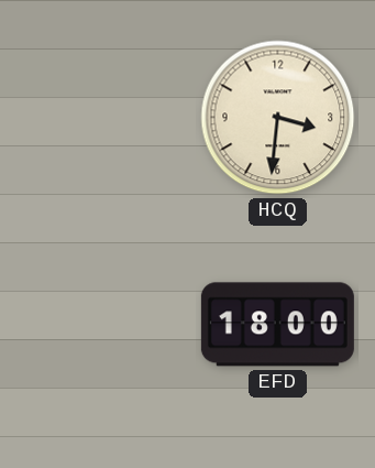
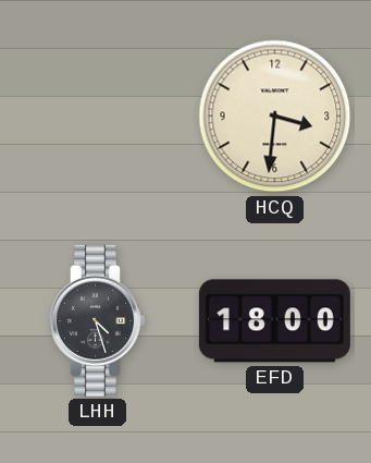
LHH: none -> 4:27
